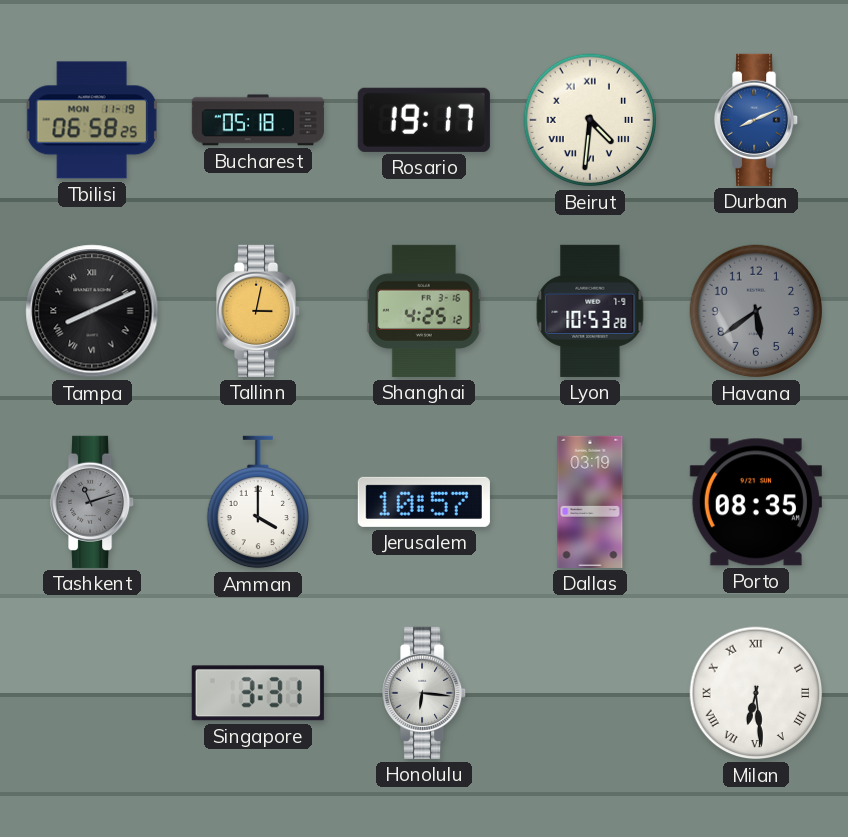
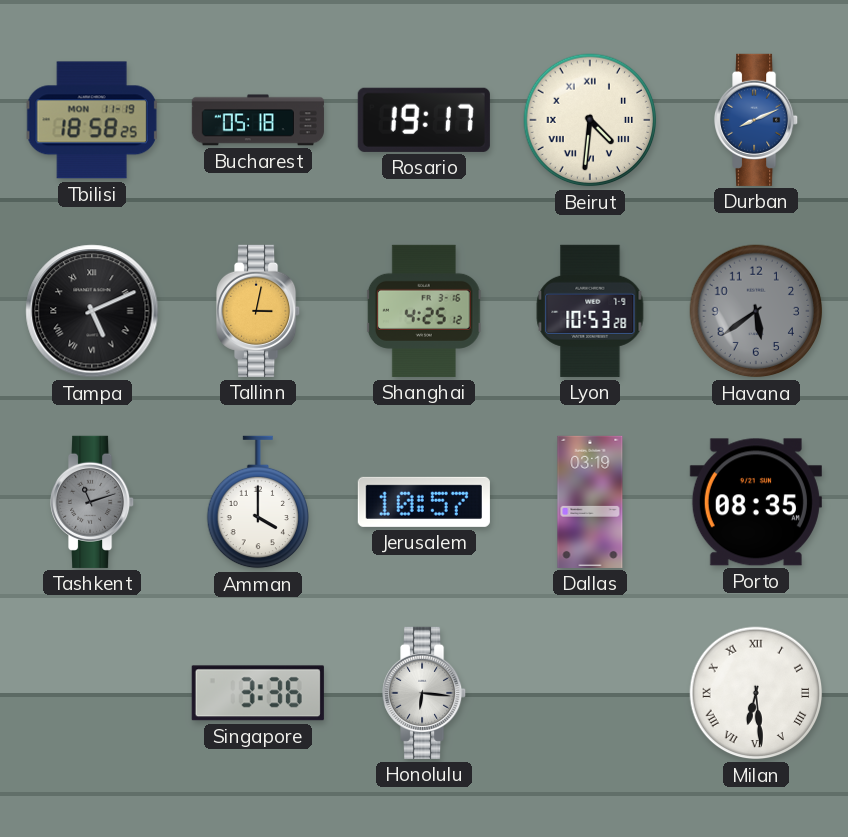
Tbilisi: 06:58 -> 18:58
Tampa: 8:11 -> 5:11
Singapore: 3:31 -> 3:36
